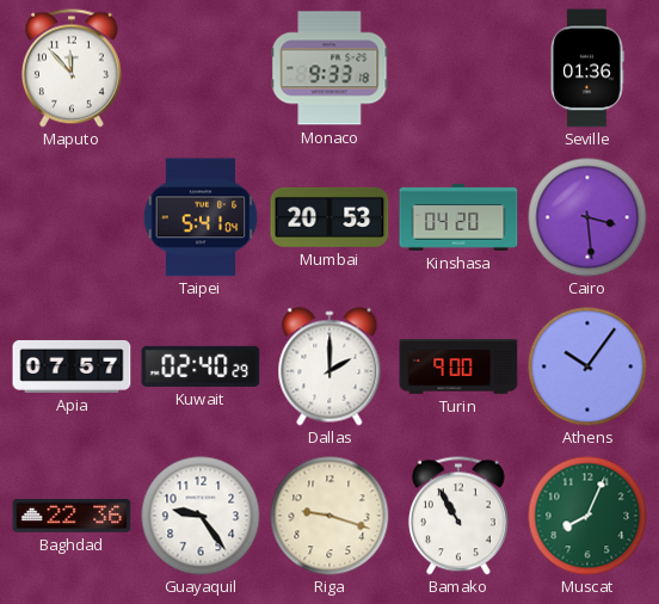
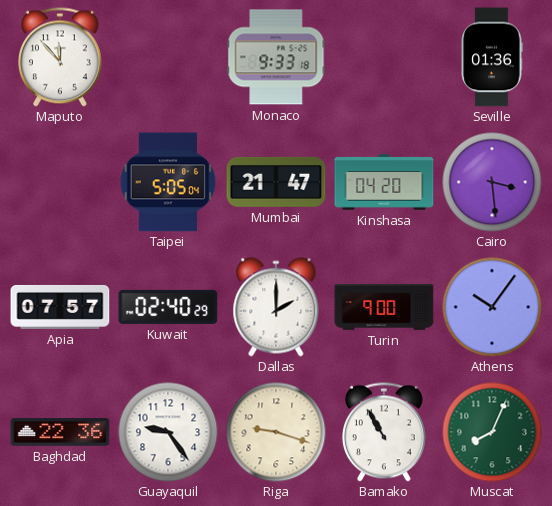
Taipei: 5:41 -> 5:05
Mumbai: 20:53 -> 21:47
